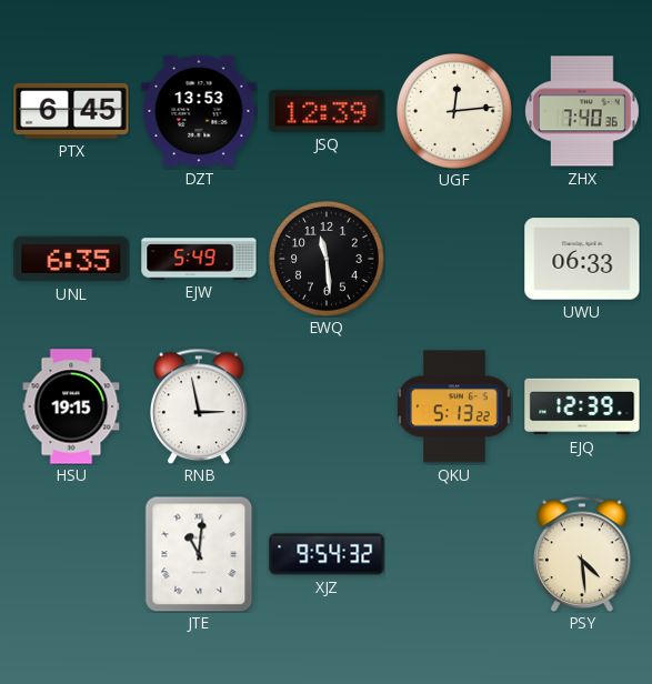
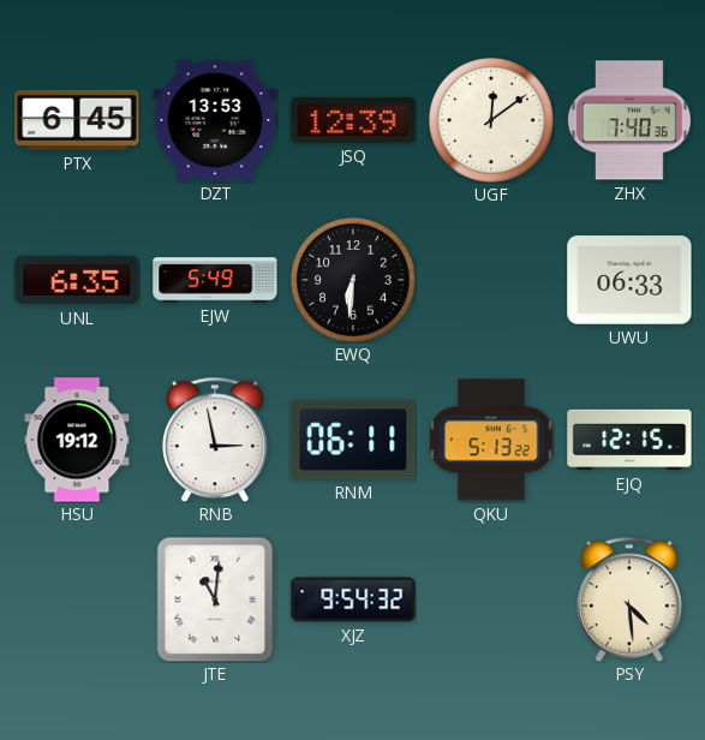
UGF: 12:14 -> 12:09
EWQ: 11:29 -> 6:31
HSU: 19:15 -> 19:12
RNM: none -> 06:11
EJQ: 12:39 -> 12:15
